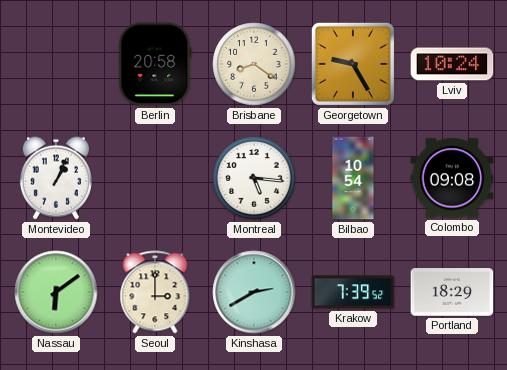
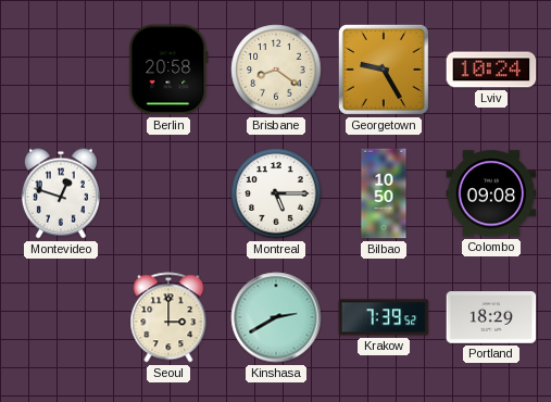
Montevideo: 1:04 -> 12:48
Montreal: 5:16 -> 5:15
Bilbao: 10:54 -> 10:50
Nassau: 6:09 -> none
